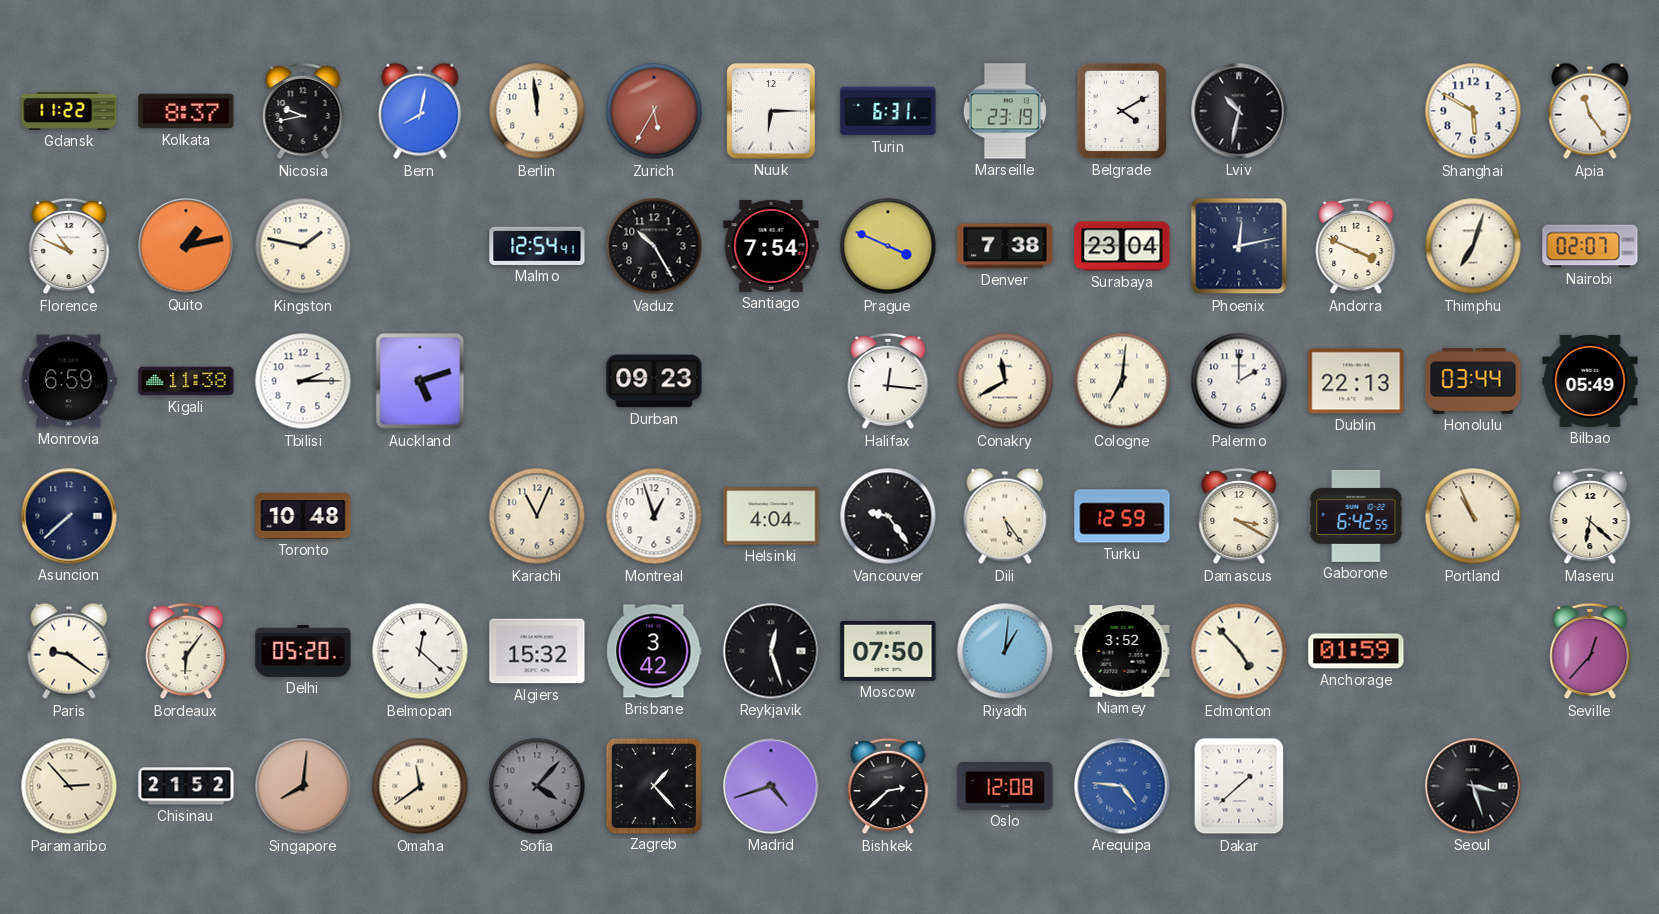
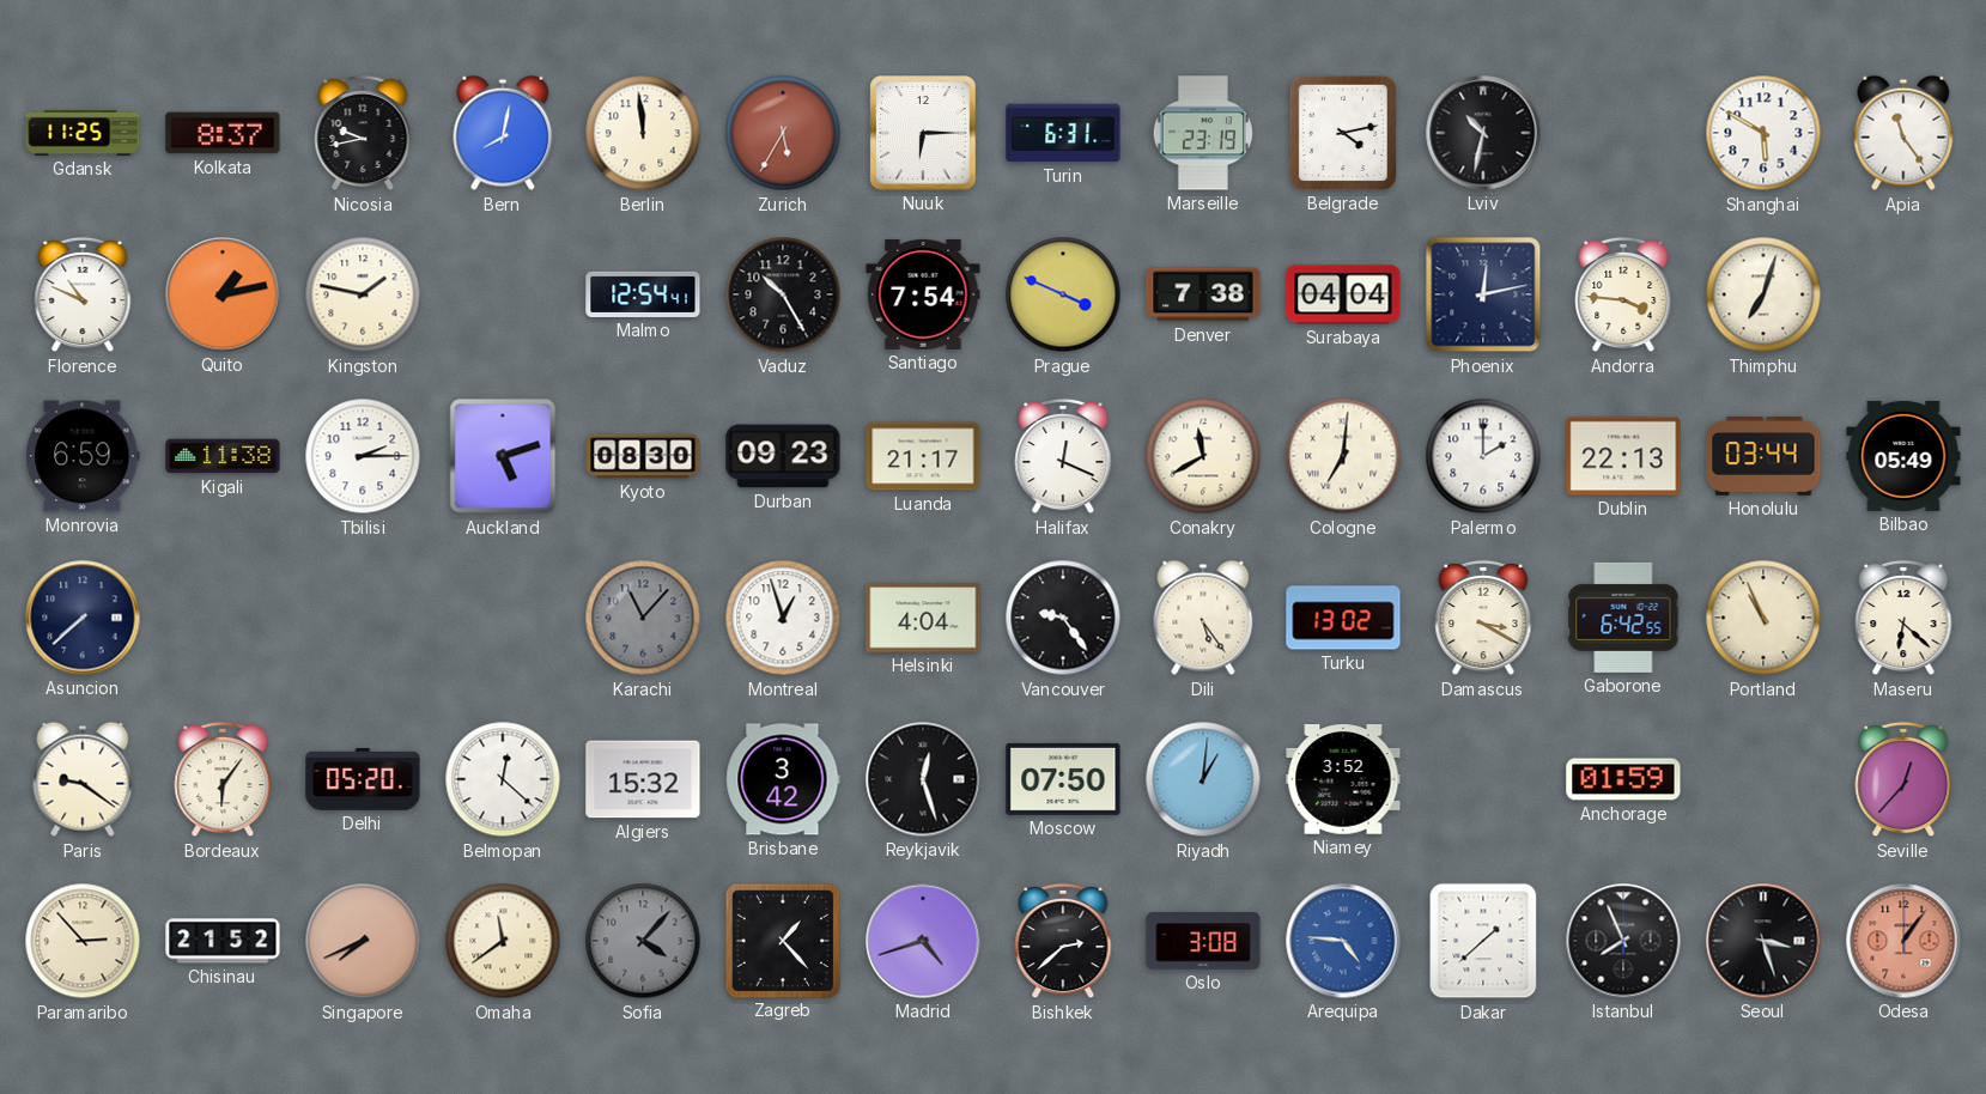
Gdansk: 11:22 -> 11:25
Belgrade: 4:10 -> 4:13
Surabaya: 23:04 -> 04:04
Andorra: 3:49 -> 3:46
Nairobi: 02:07 -> none
Kyoto: none -> 08:30
Luanda: none -> 21:17
Halifax: 12:16 -> 12:19
Toronto: 10:48 -> none
Karachi: 11:04 -> 11:07
Karachi dial: cream -> grey
Turku: 12:59 -> 13:02
Edmonton: 4:53 -> none
Singapore: 8:01 -> 7:41
Oslo: 12:08 -> 3:08
Istanbul: none -> 7:56
Odesa: none -> 1:06
